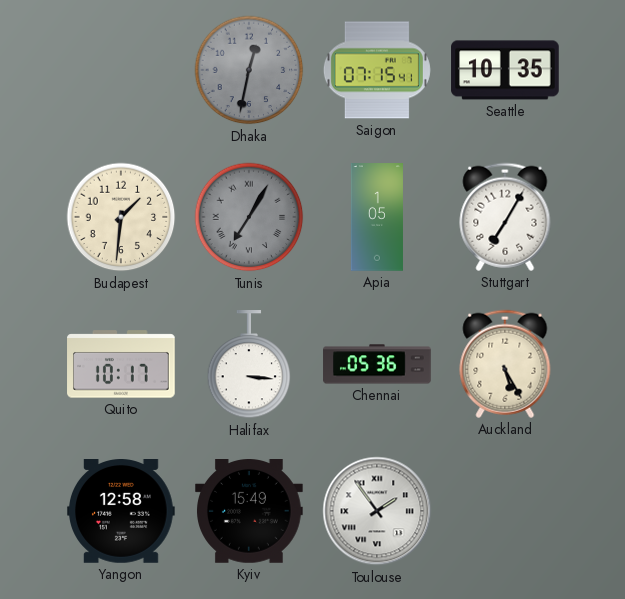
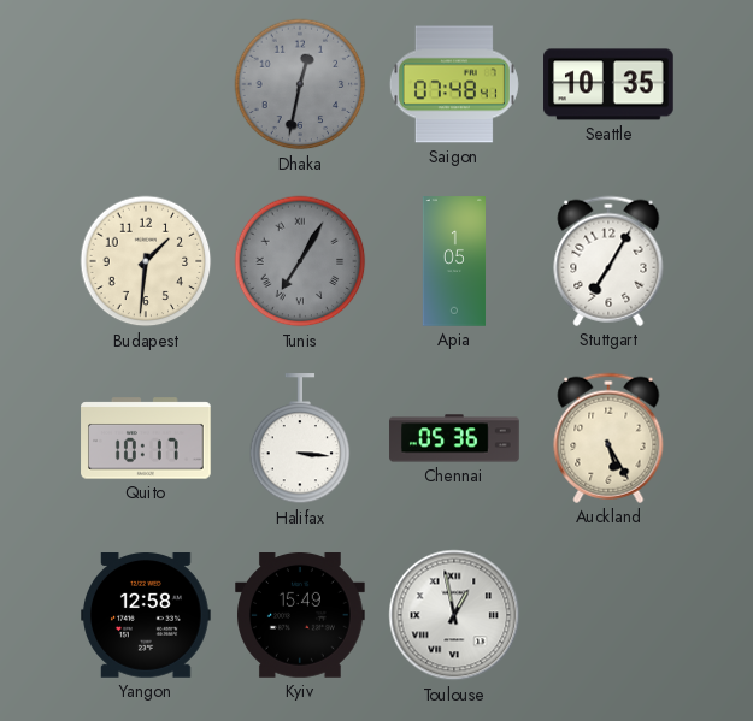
Saigon: 07:15 -> 07:48
Toulouse: 1:54 -> 12:58
